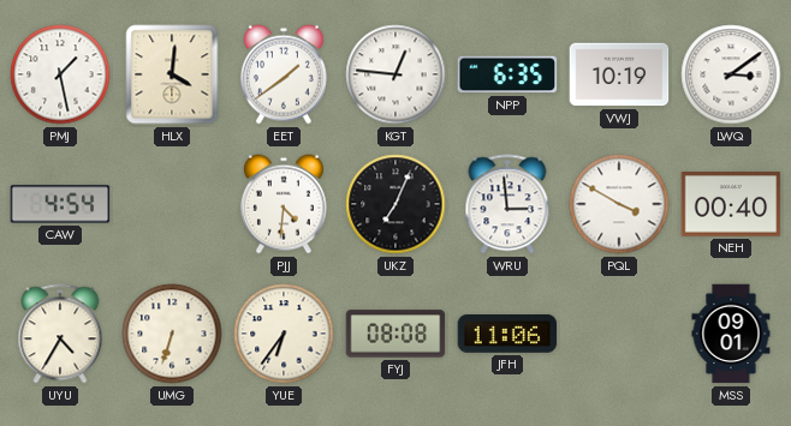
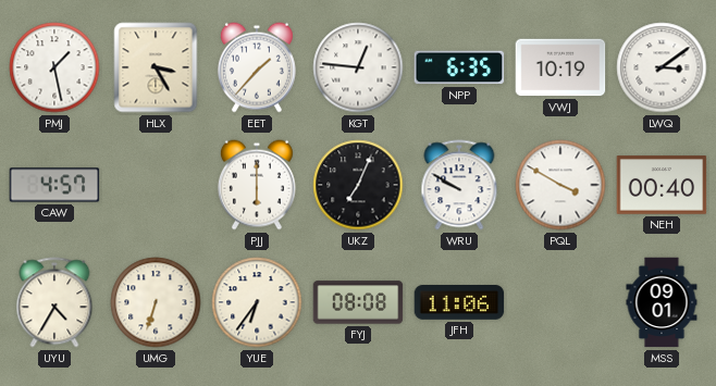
HLX: 4:01 -> 3:25
EET: 1:39 -> 1:37
CAW: 4:54 -> 4:57
PJJ: 4:31 -> 6:00
WRU: 2:59 -> 9:50
